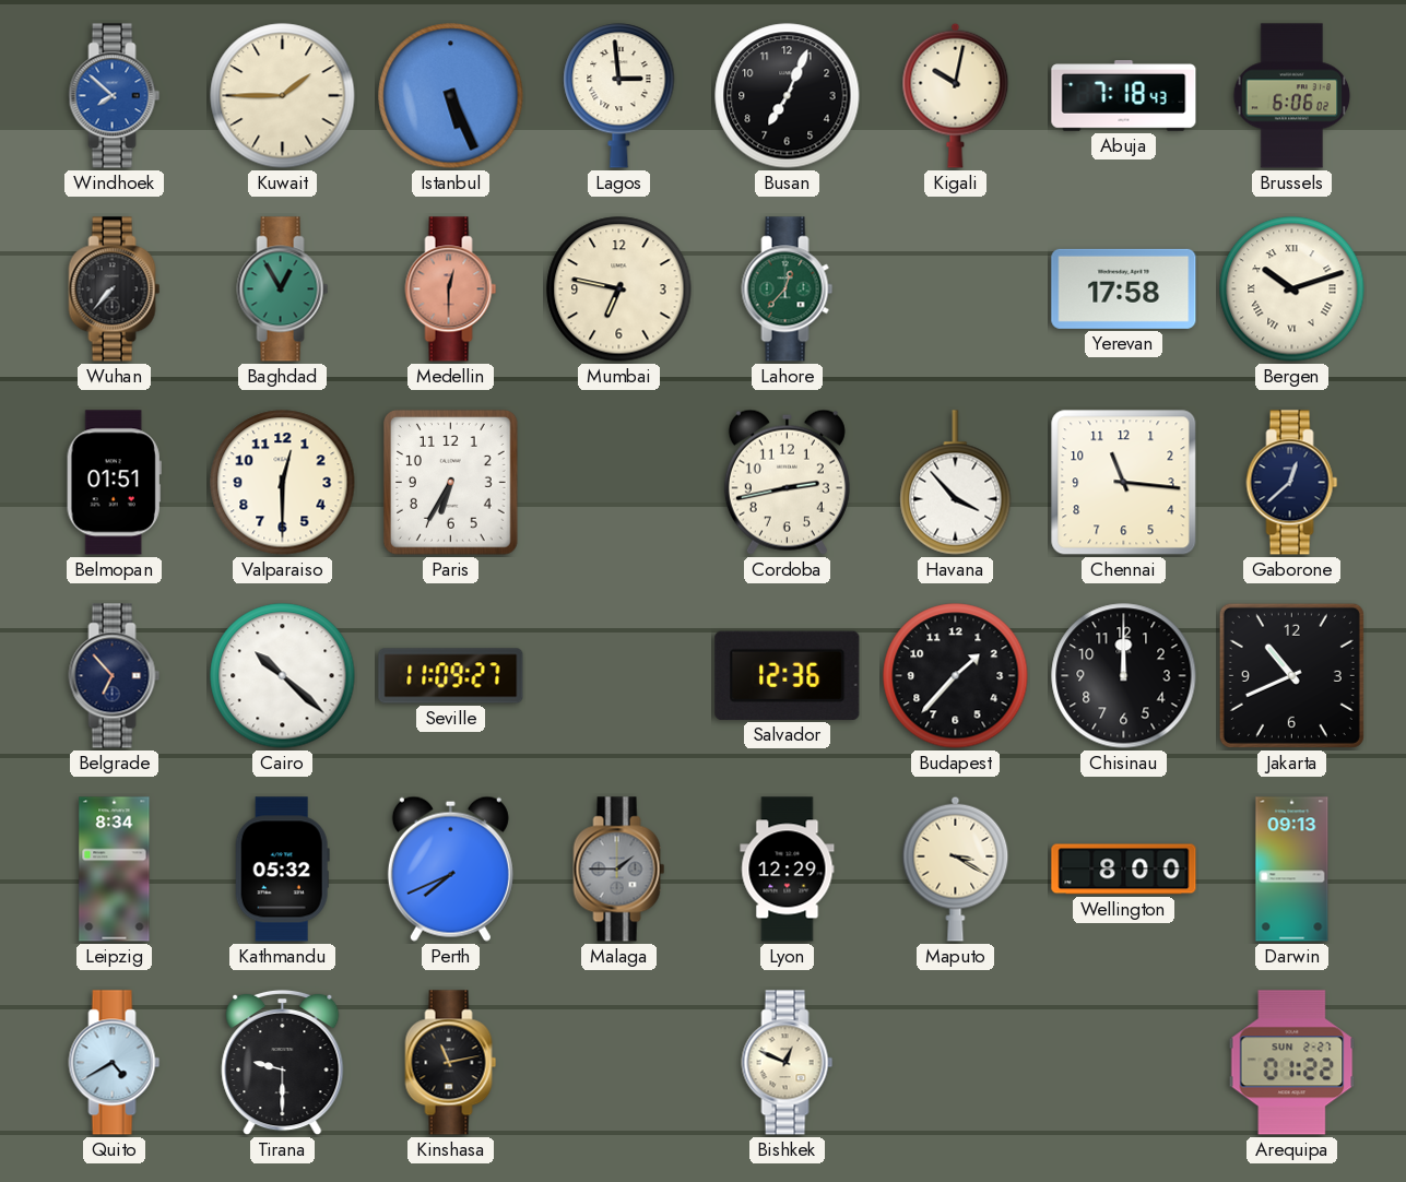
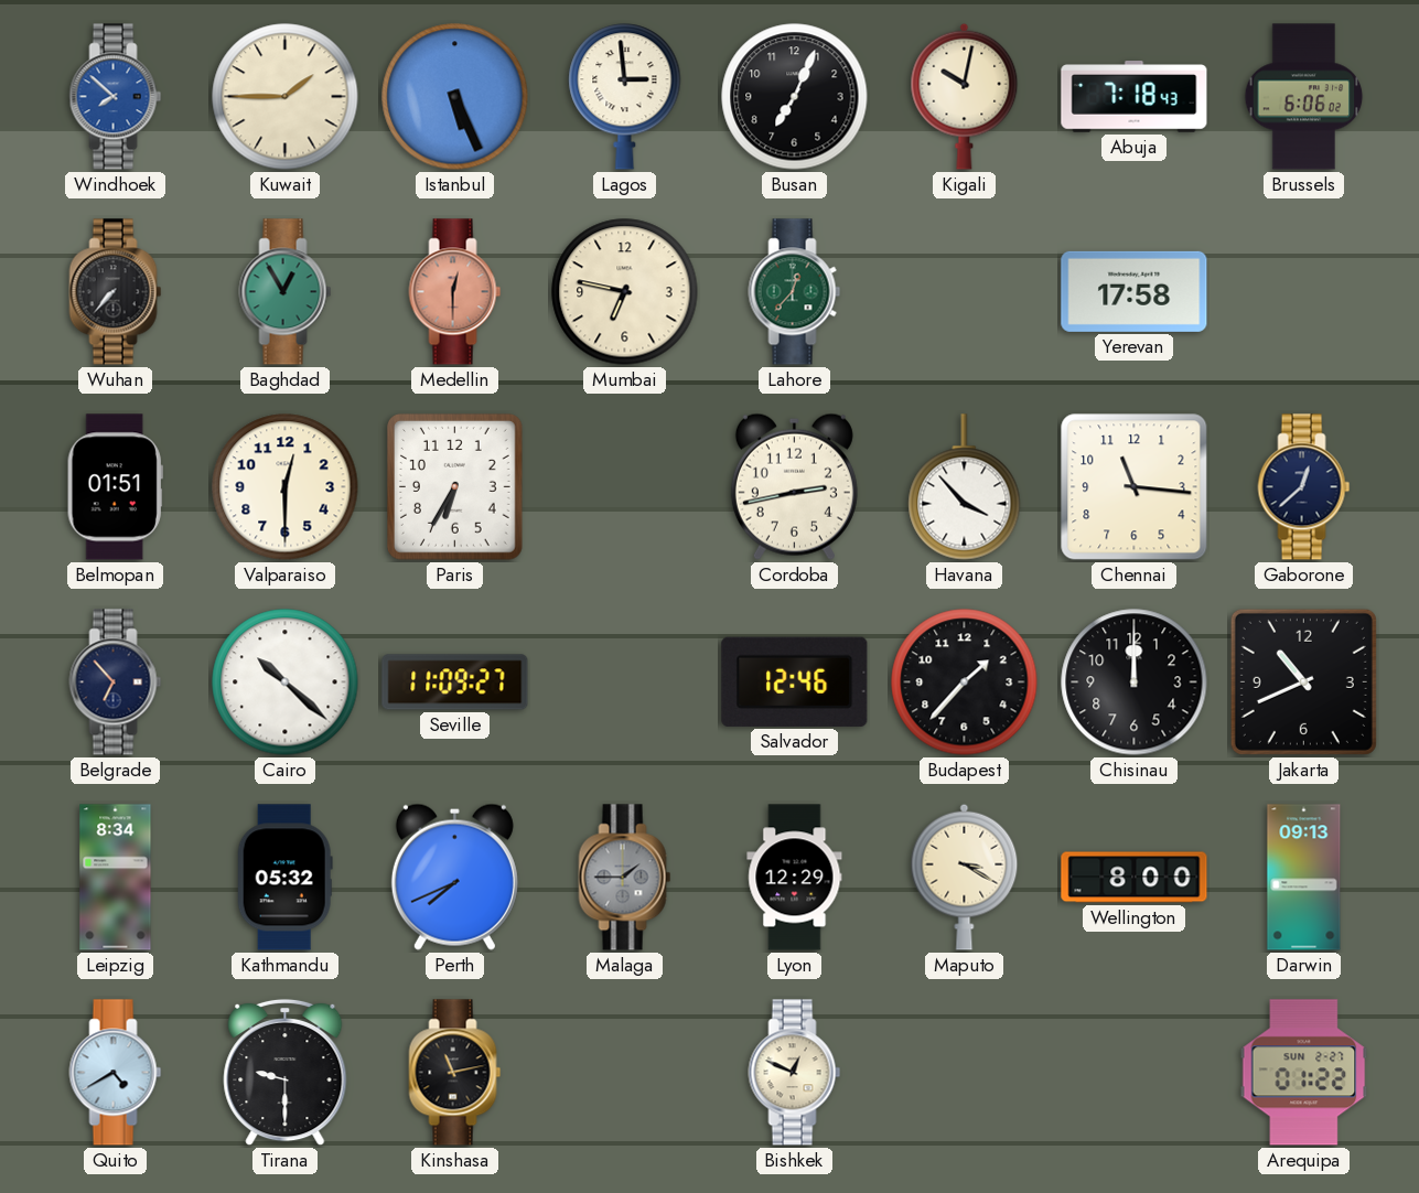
Bergen: 10:12 -> none
Salvador: 12:36 -> 12:46
